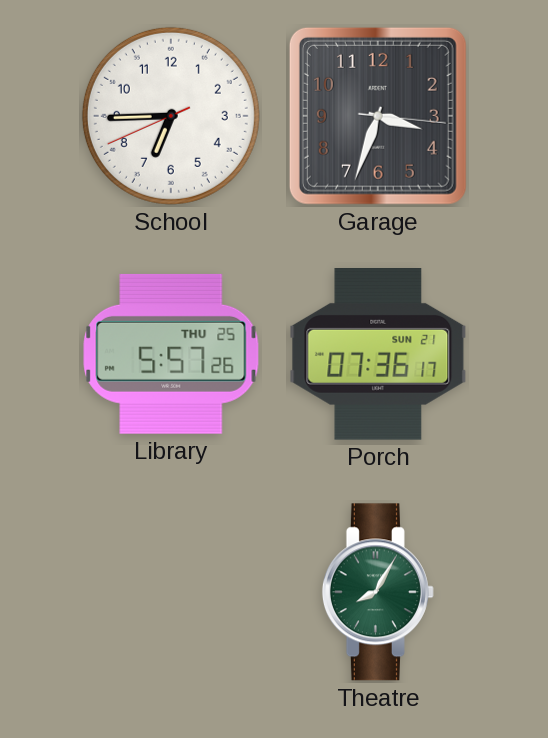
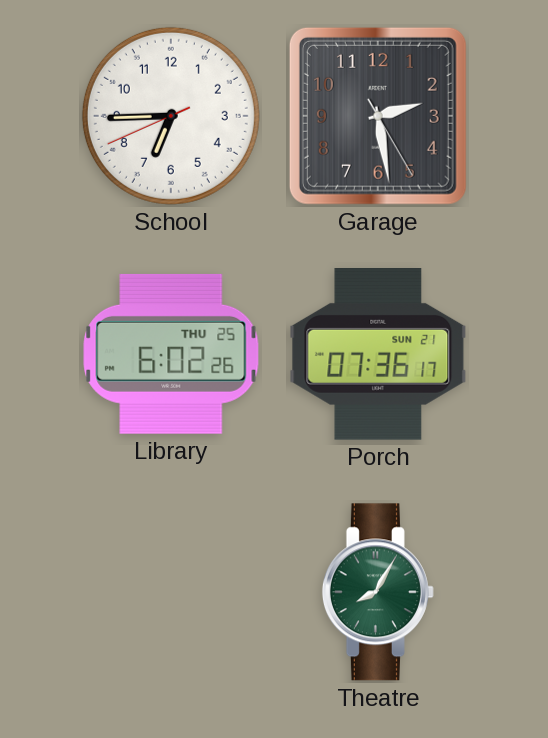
Garage: 3:33 -> 2:28
Library: 5:57 -> 6:02
